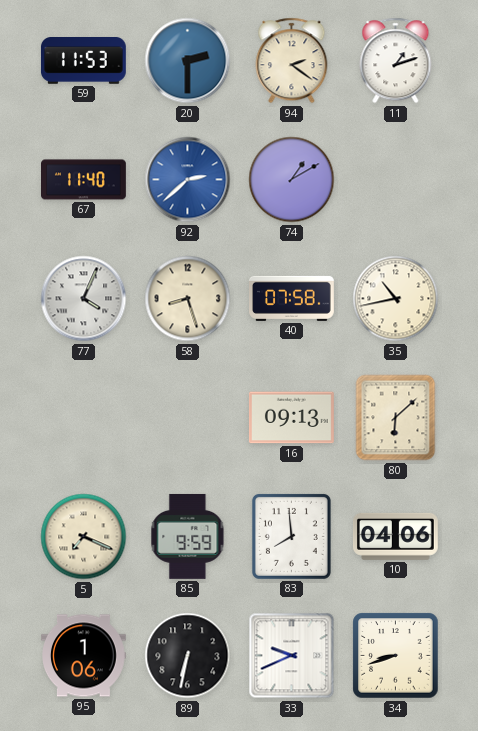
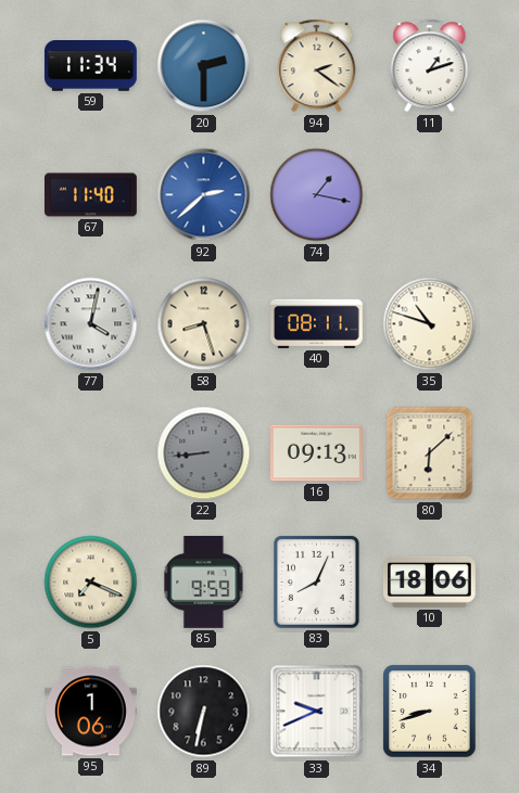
59: 11:53 -> 11:34
74: 1:10 -> 1:17
77: 4:04 -> 4:02
40: 07:58 -> 08:11
35: 10:43 -> 10:48
22: none -> 8:44
83: 7:59 -> 8:04
10: 04:06 -> 18:06
